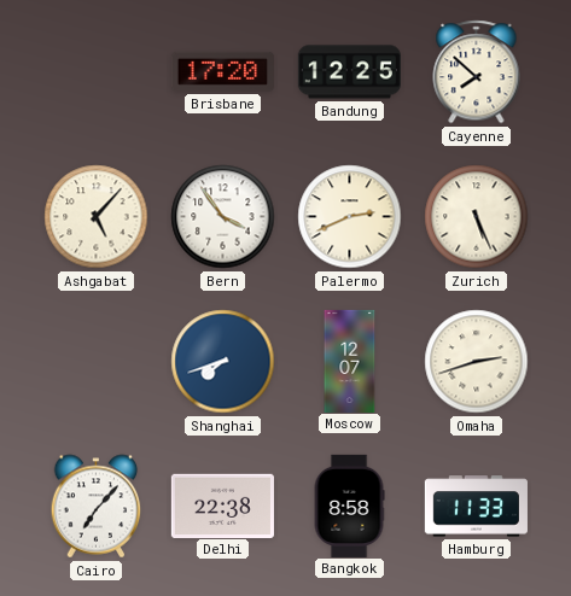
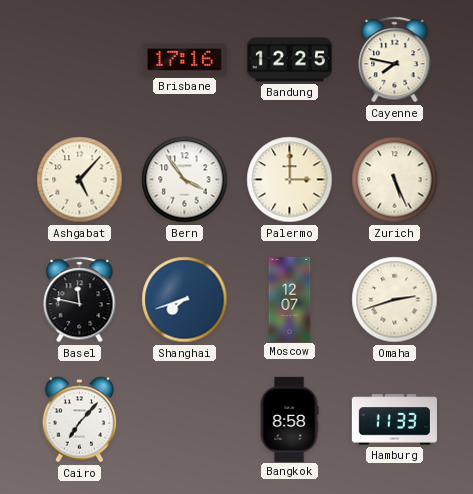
Brisbane: 17:20 -> 17:16
Cayenne: 7:52 -> 7:47
Palermo: 2:41 -> 3:00
Basel: none -> 11:47
Delhi: 22:38 -> none
